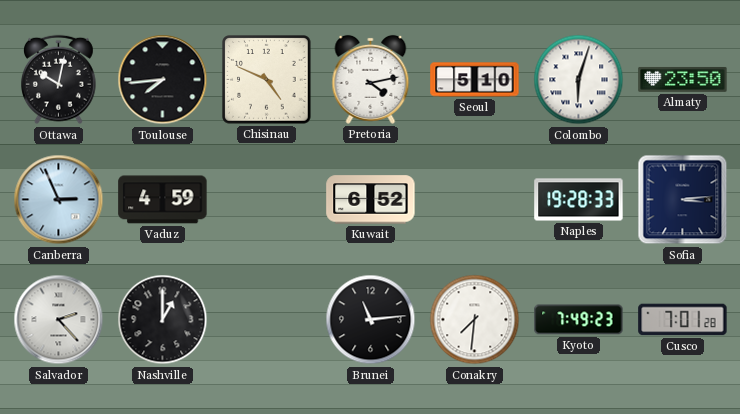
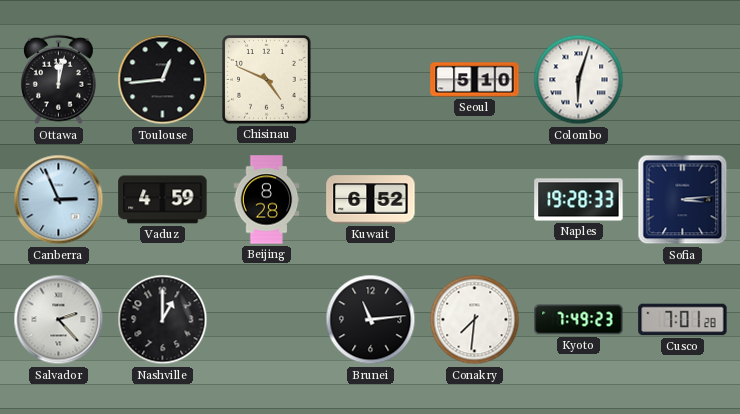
Ottawa: 10:02 -> 12:02
Toulouse: 7:44 -> 12:44
Pretoria: 4:13 -> none
Almaty: 23:50 -> none
Beijing: none -> 8:28
